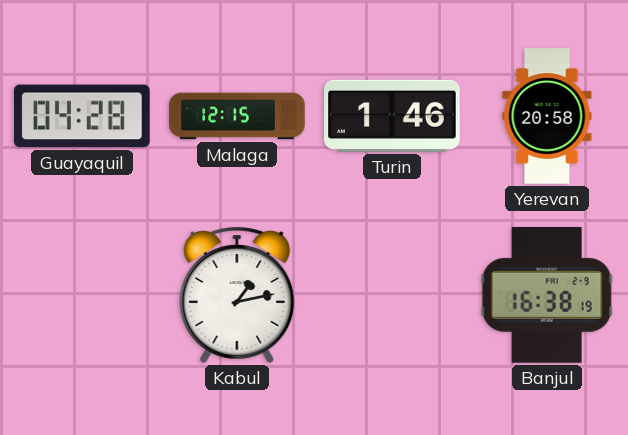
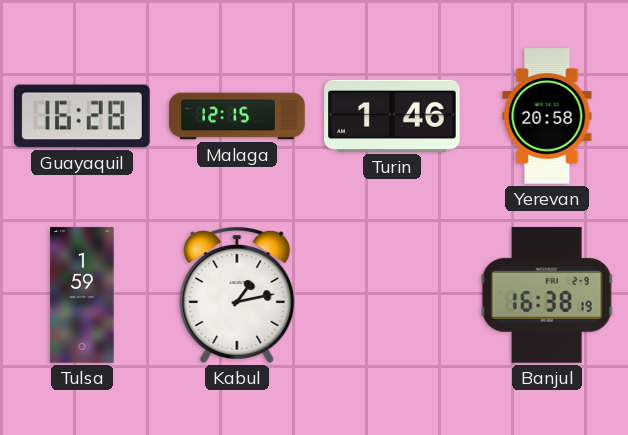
Guayaquil: 04:28 -> 16:28
Tulsa: none -> 1:59
